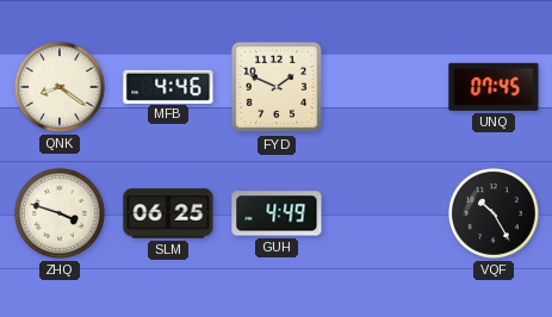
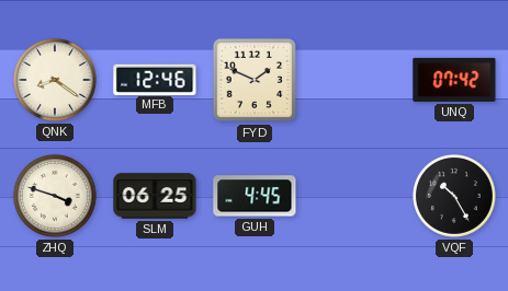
MFB: 4:46 -> 12:46
UNQ: 07:45 -> 07:42
GUH: 4:49 -> 4:45
